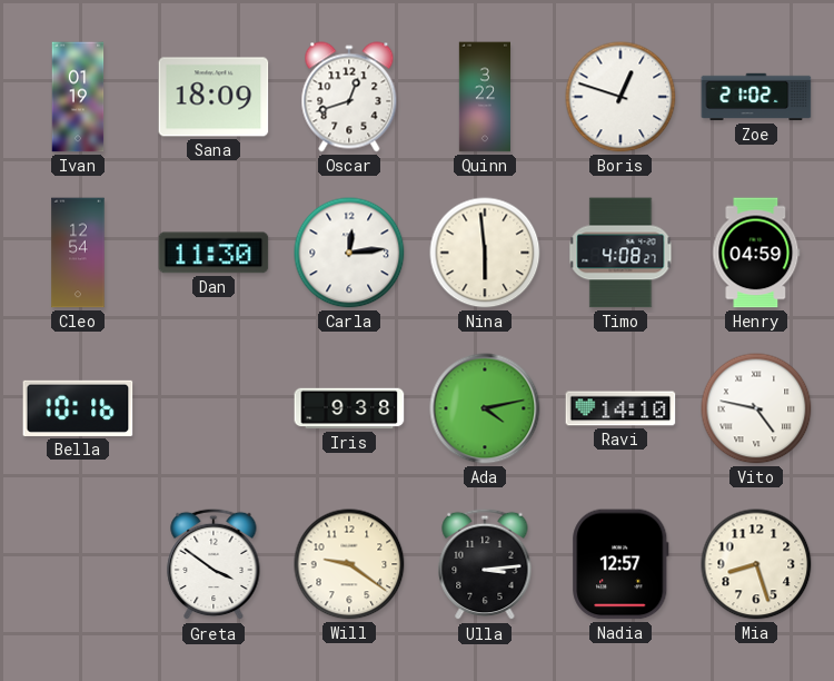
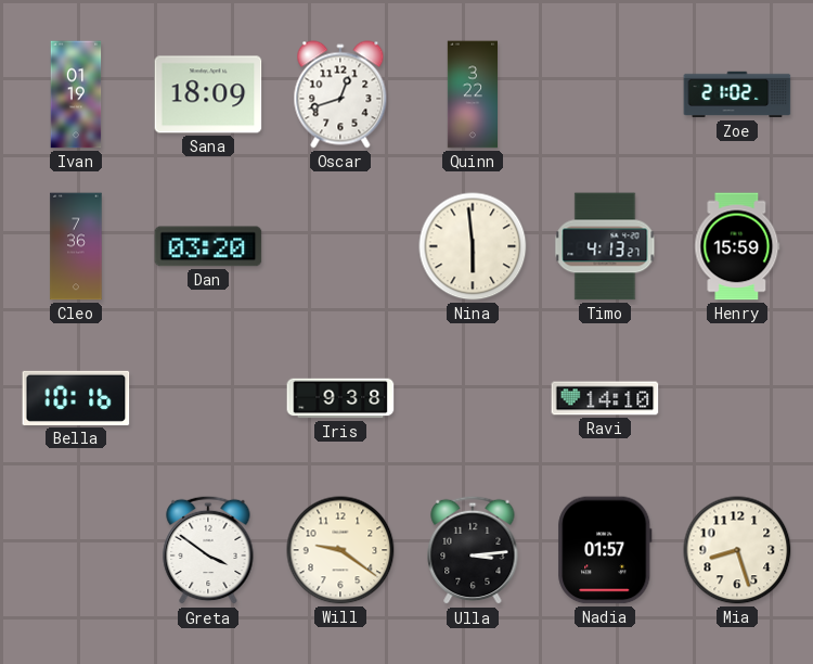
Boris: 12:48 -> none
Cleo: 12:54 -> 7:36
Dan: 11:30 -> 03:20
Carla: 12:14 -> none
Timo: 4:08 -> 4:13
Henry: 04:59 -> 15:59
Ada: 4:13 -> none
Vito: 4:47 -> none
Nadia: 12:57 -> 01:57
